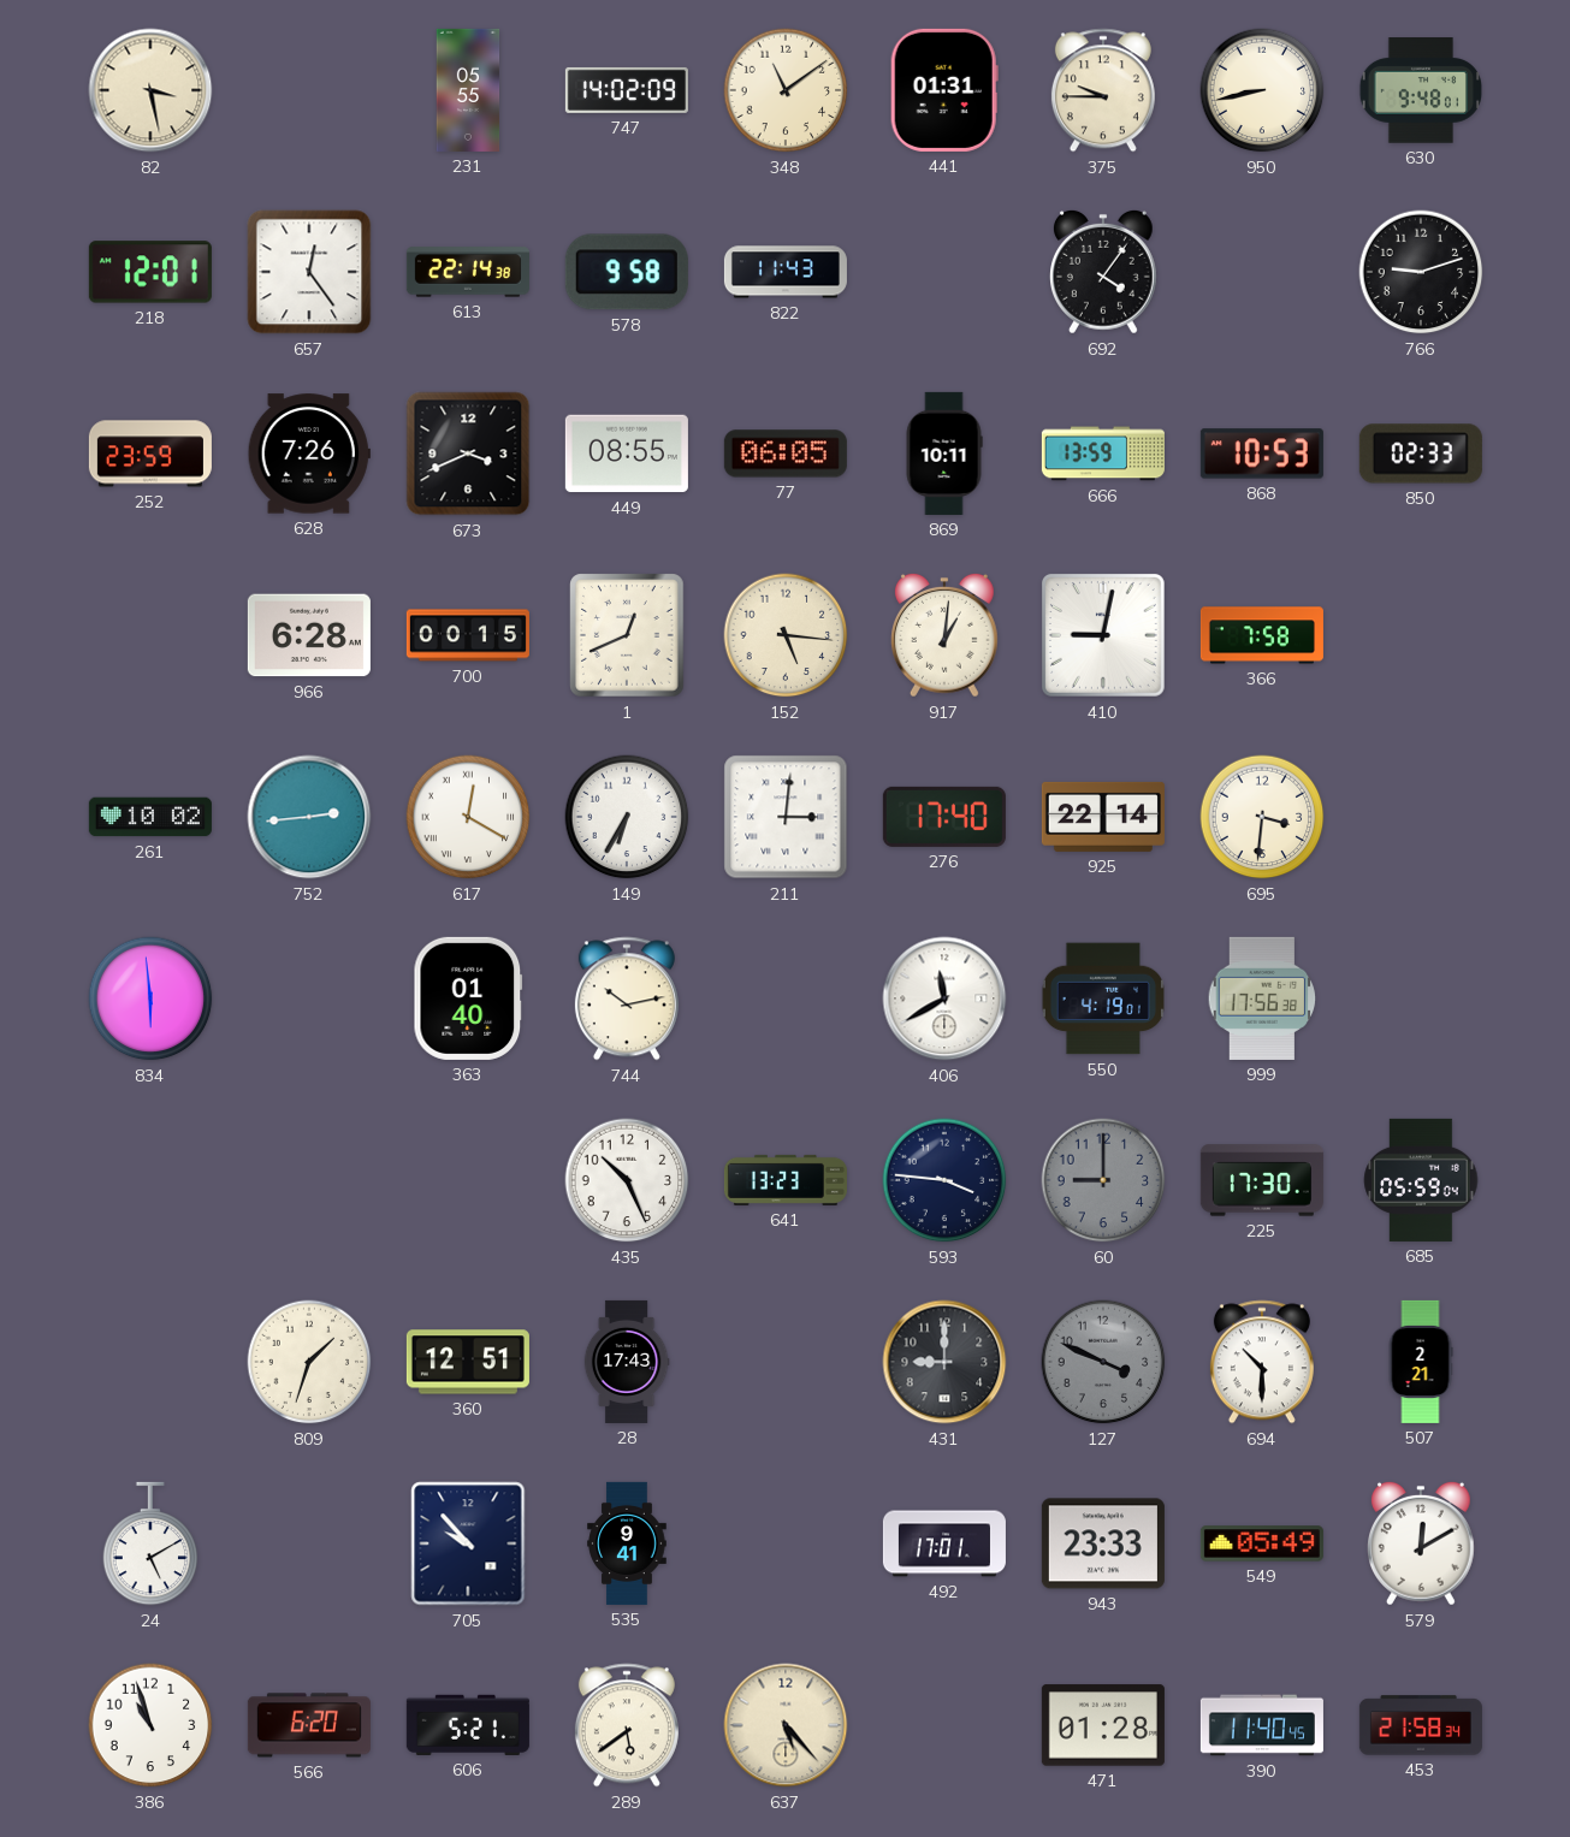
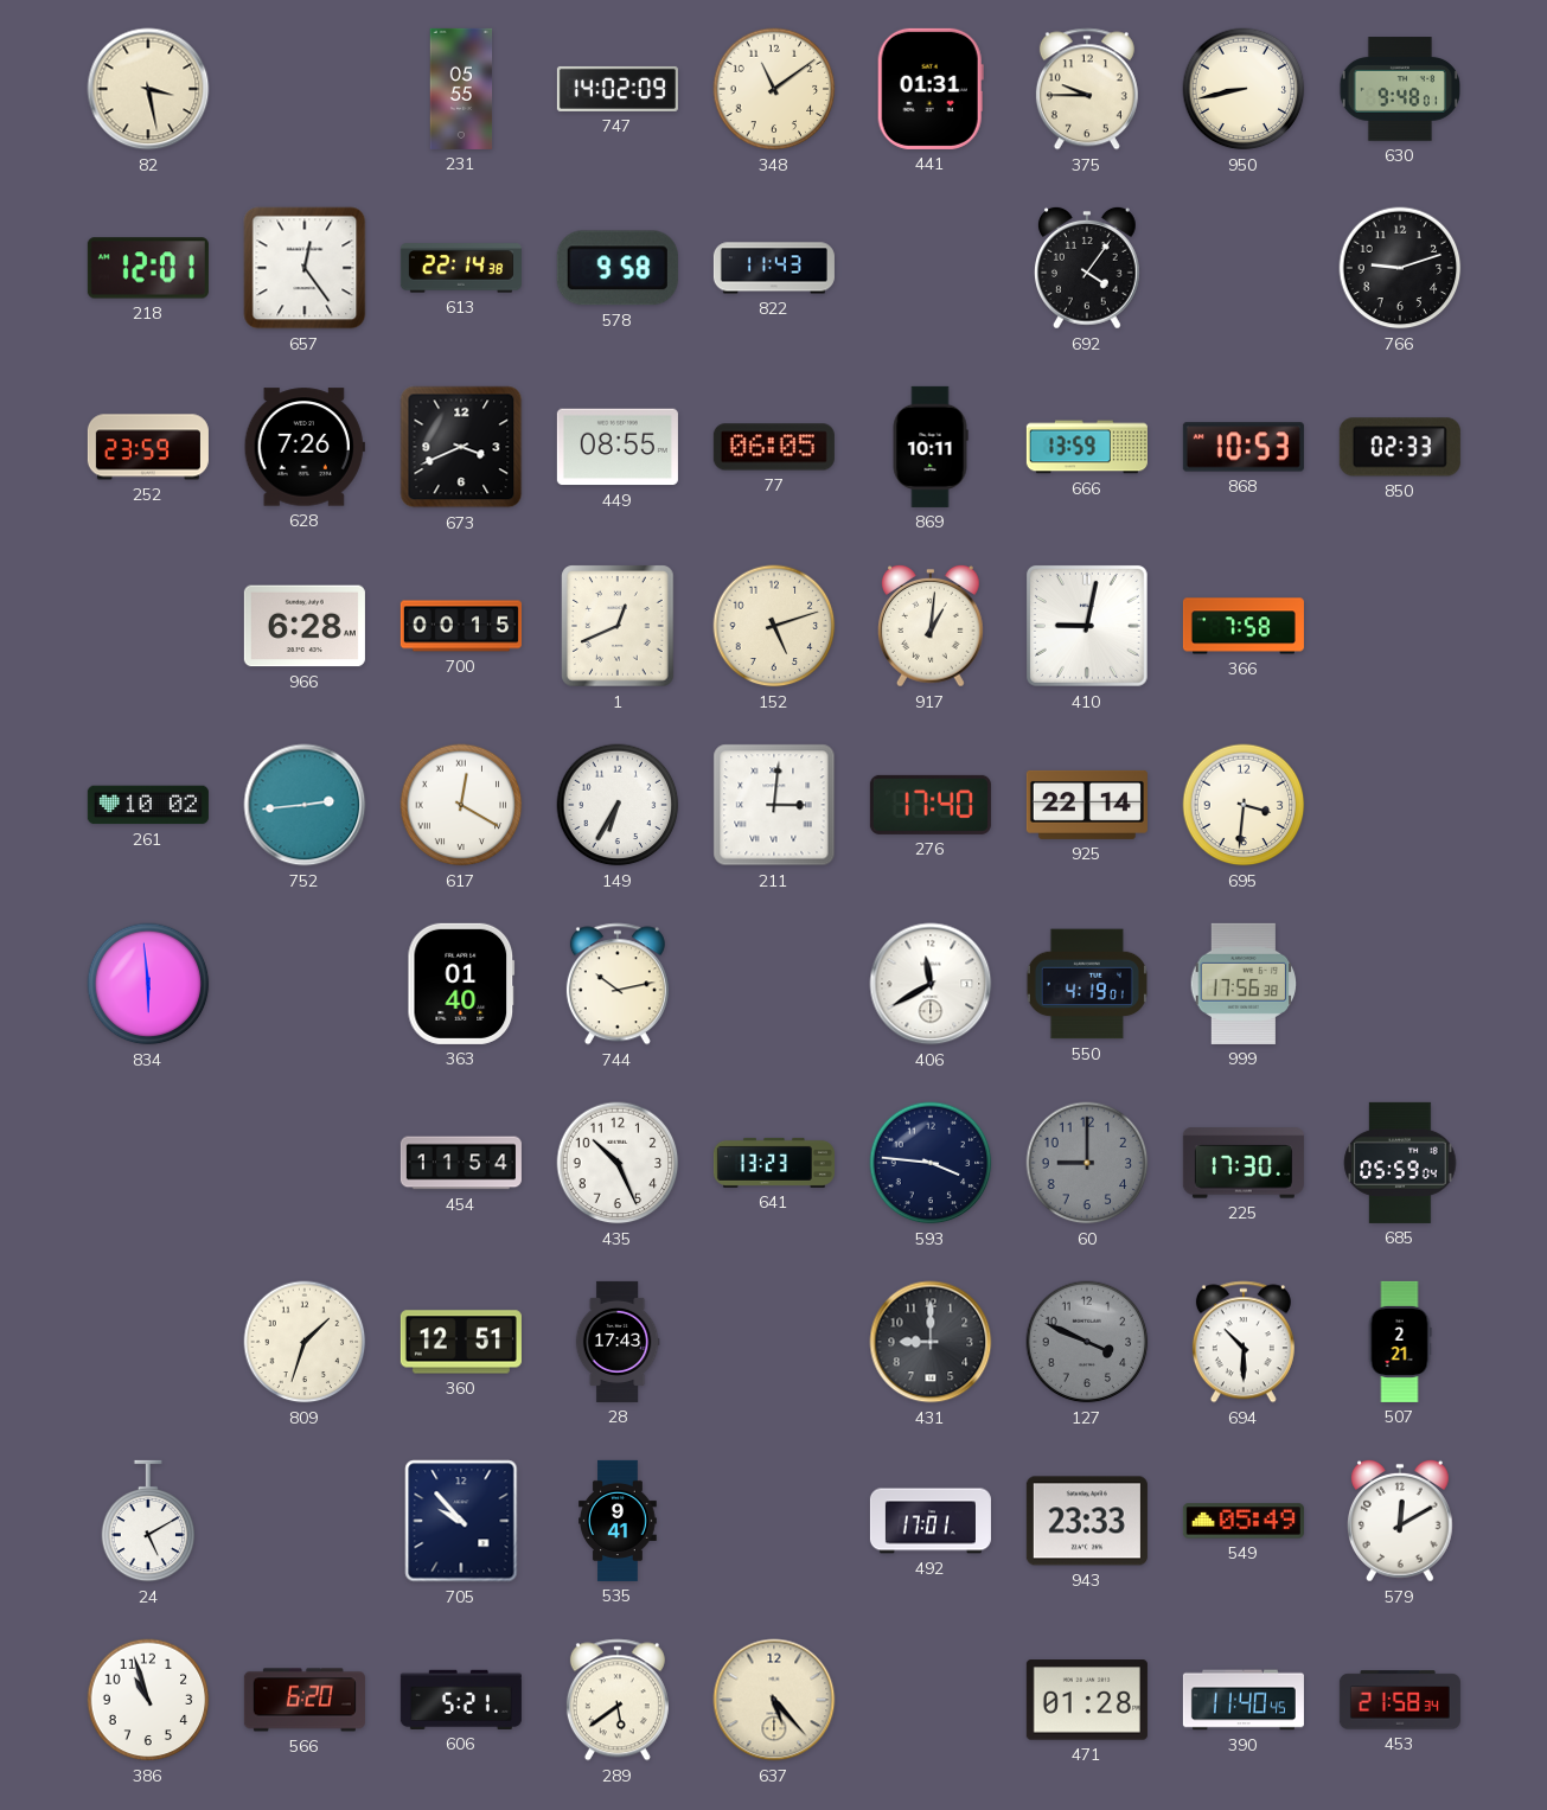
152: 5:16 -> 5:12
454: none -> 11:54
